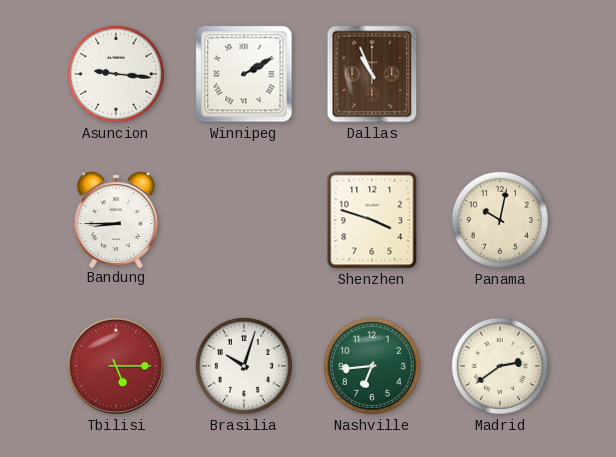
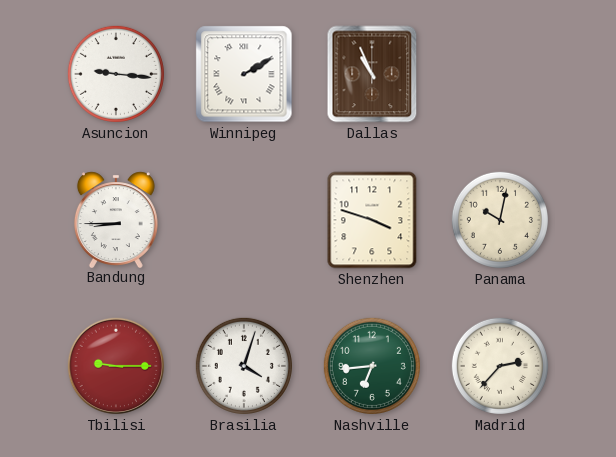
Tbilisi: 5:15 -> 9:15
Brasilia: 10:03 -> 4:03
Madrid: 2:39 -> 2:37
